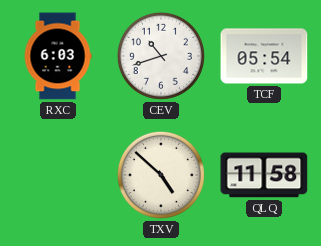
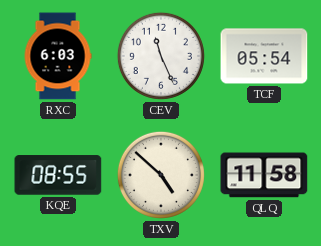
CEV: 10:42 -> 11:26
KQE: none -> 08:55
